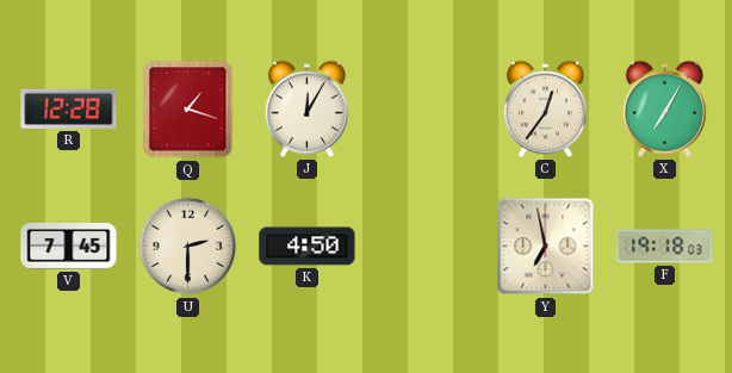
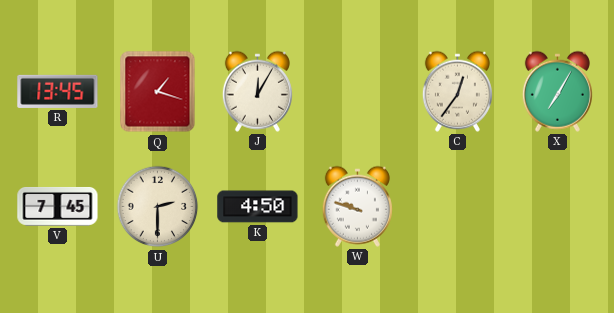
R: 12:28 -> 13:45
W: none -> 9:48
Y: 6:58 -> none
F: 19:18 -> none
